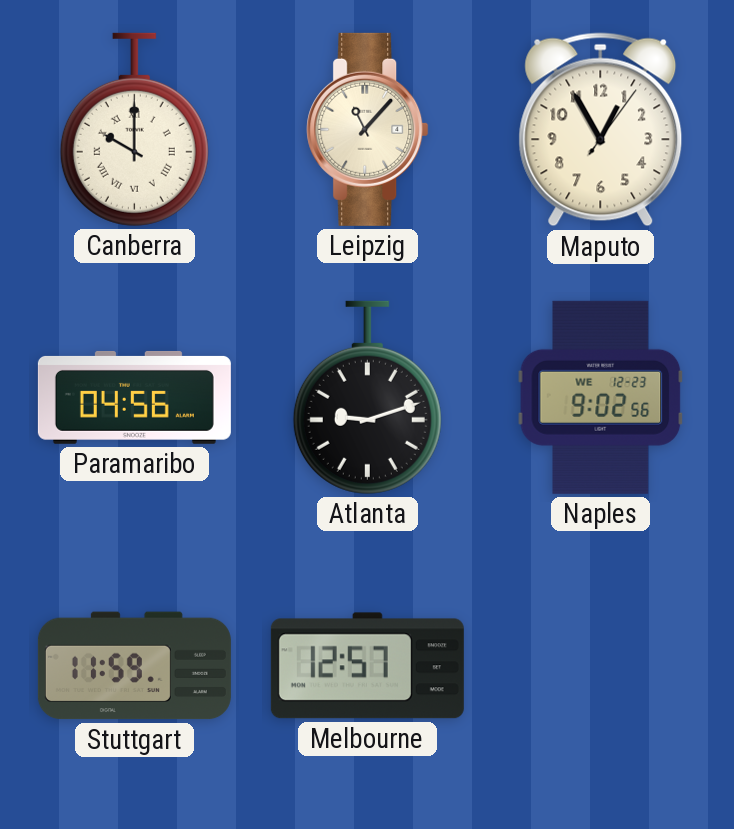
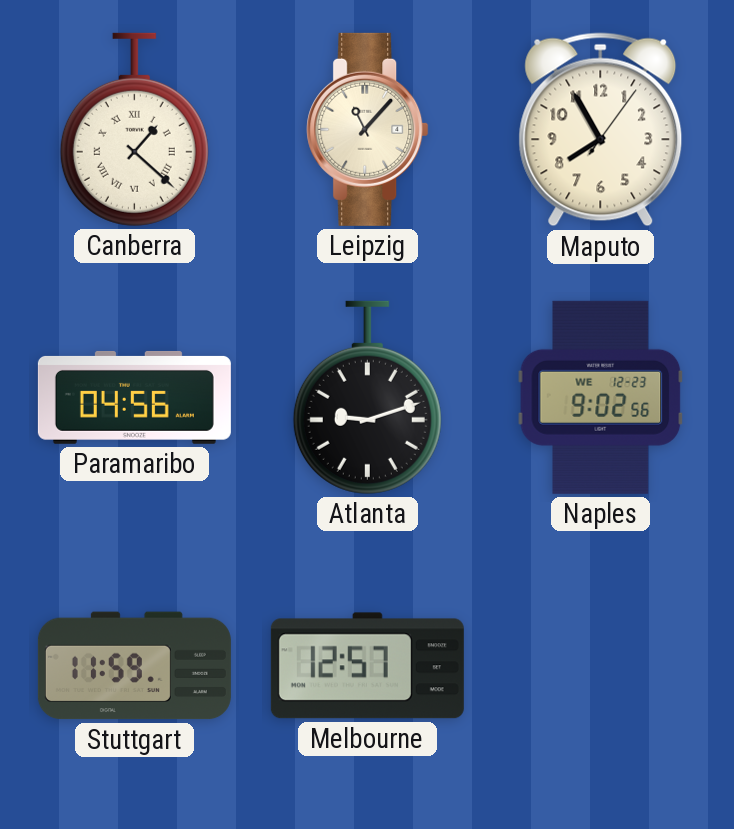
Canberra: 10:00 -> 1:22
Maputo: 12:55 -> 7:55
